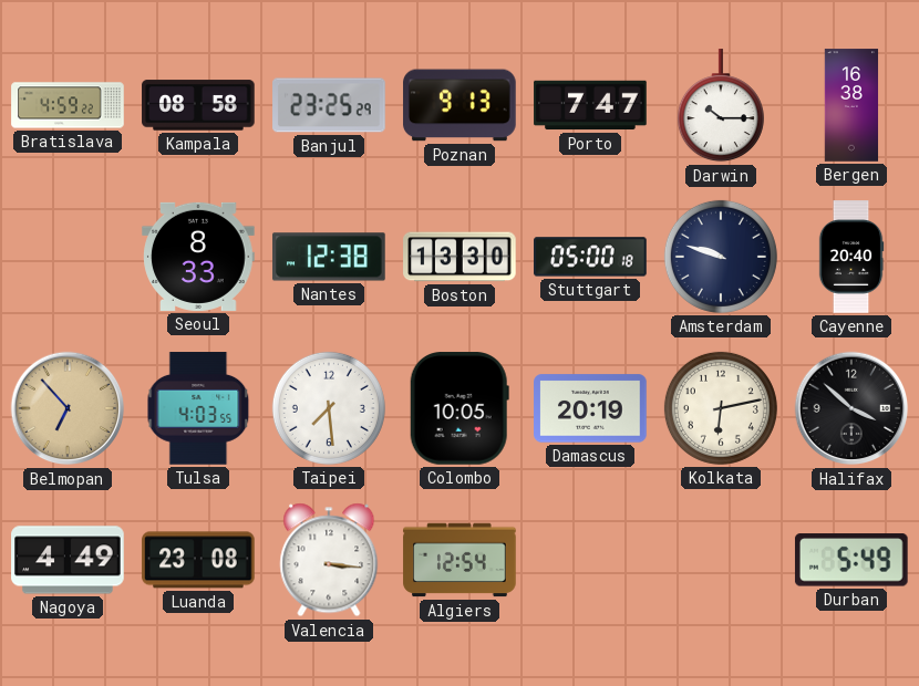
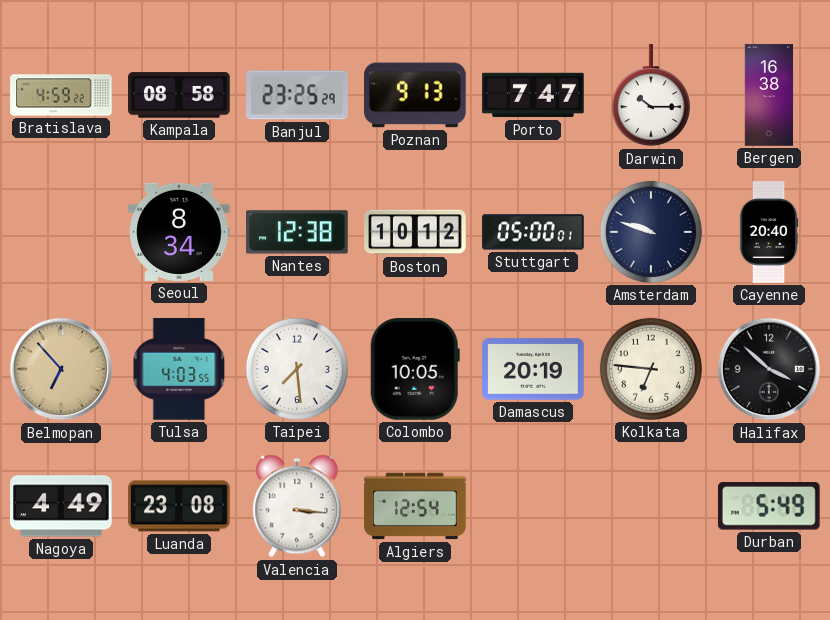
Seoul: 8:33 -> 8:34
Boston: 13:30 -> 10:12
Stuttgart: 05:00:18 -> 05:00:01
Kolkata: 6:13 -> 6:46
